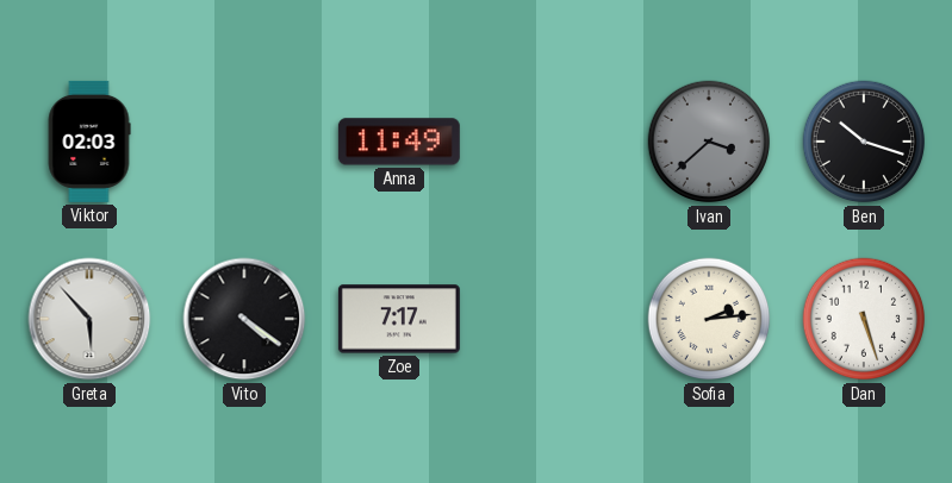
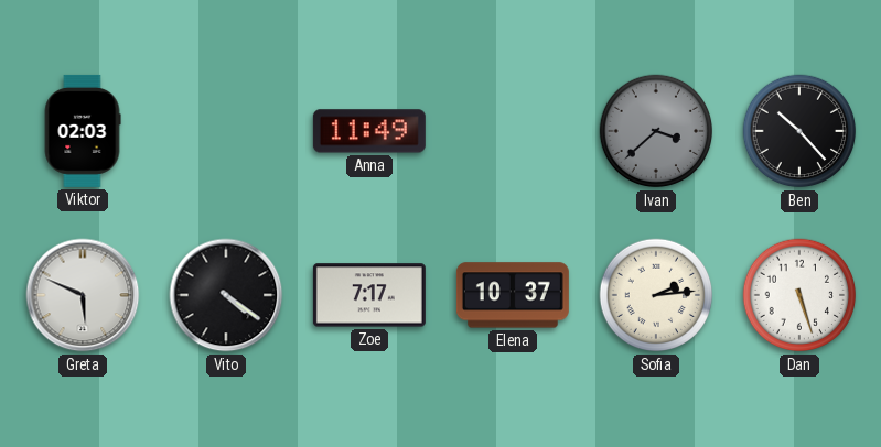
Ben: 10:18 -> 10:23
Greta: 5:53 -> 5:49
Elena: none -> 10:37
